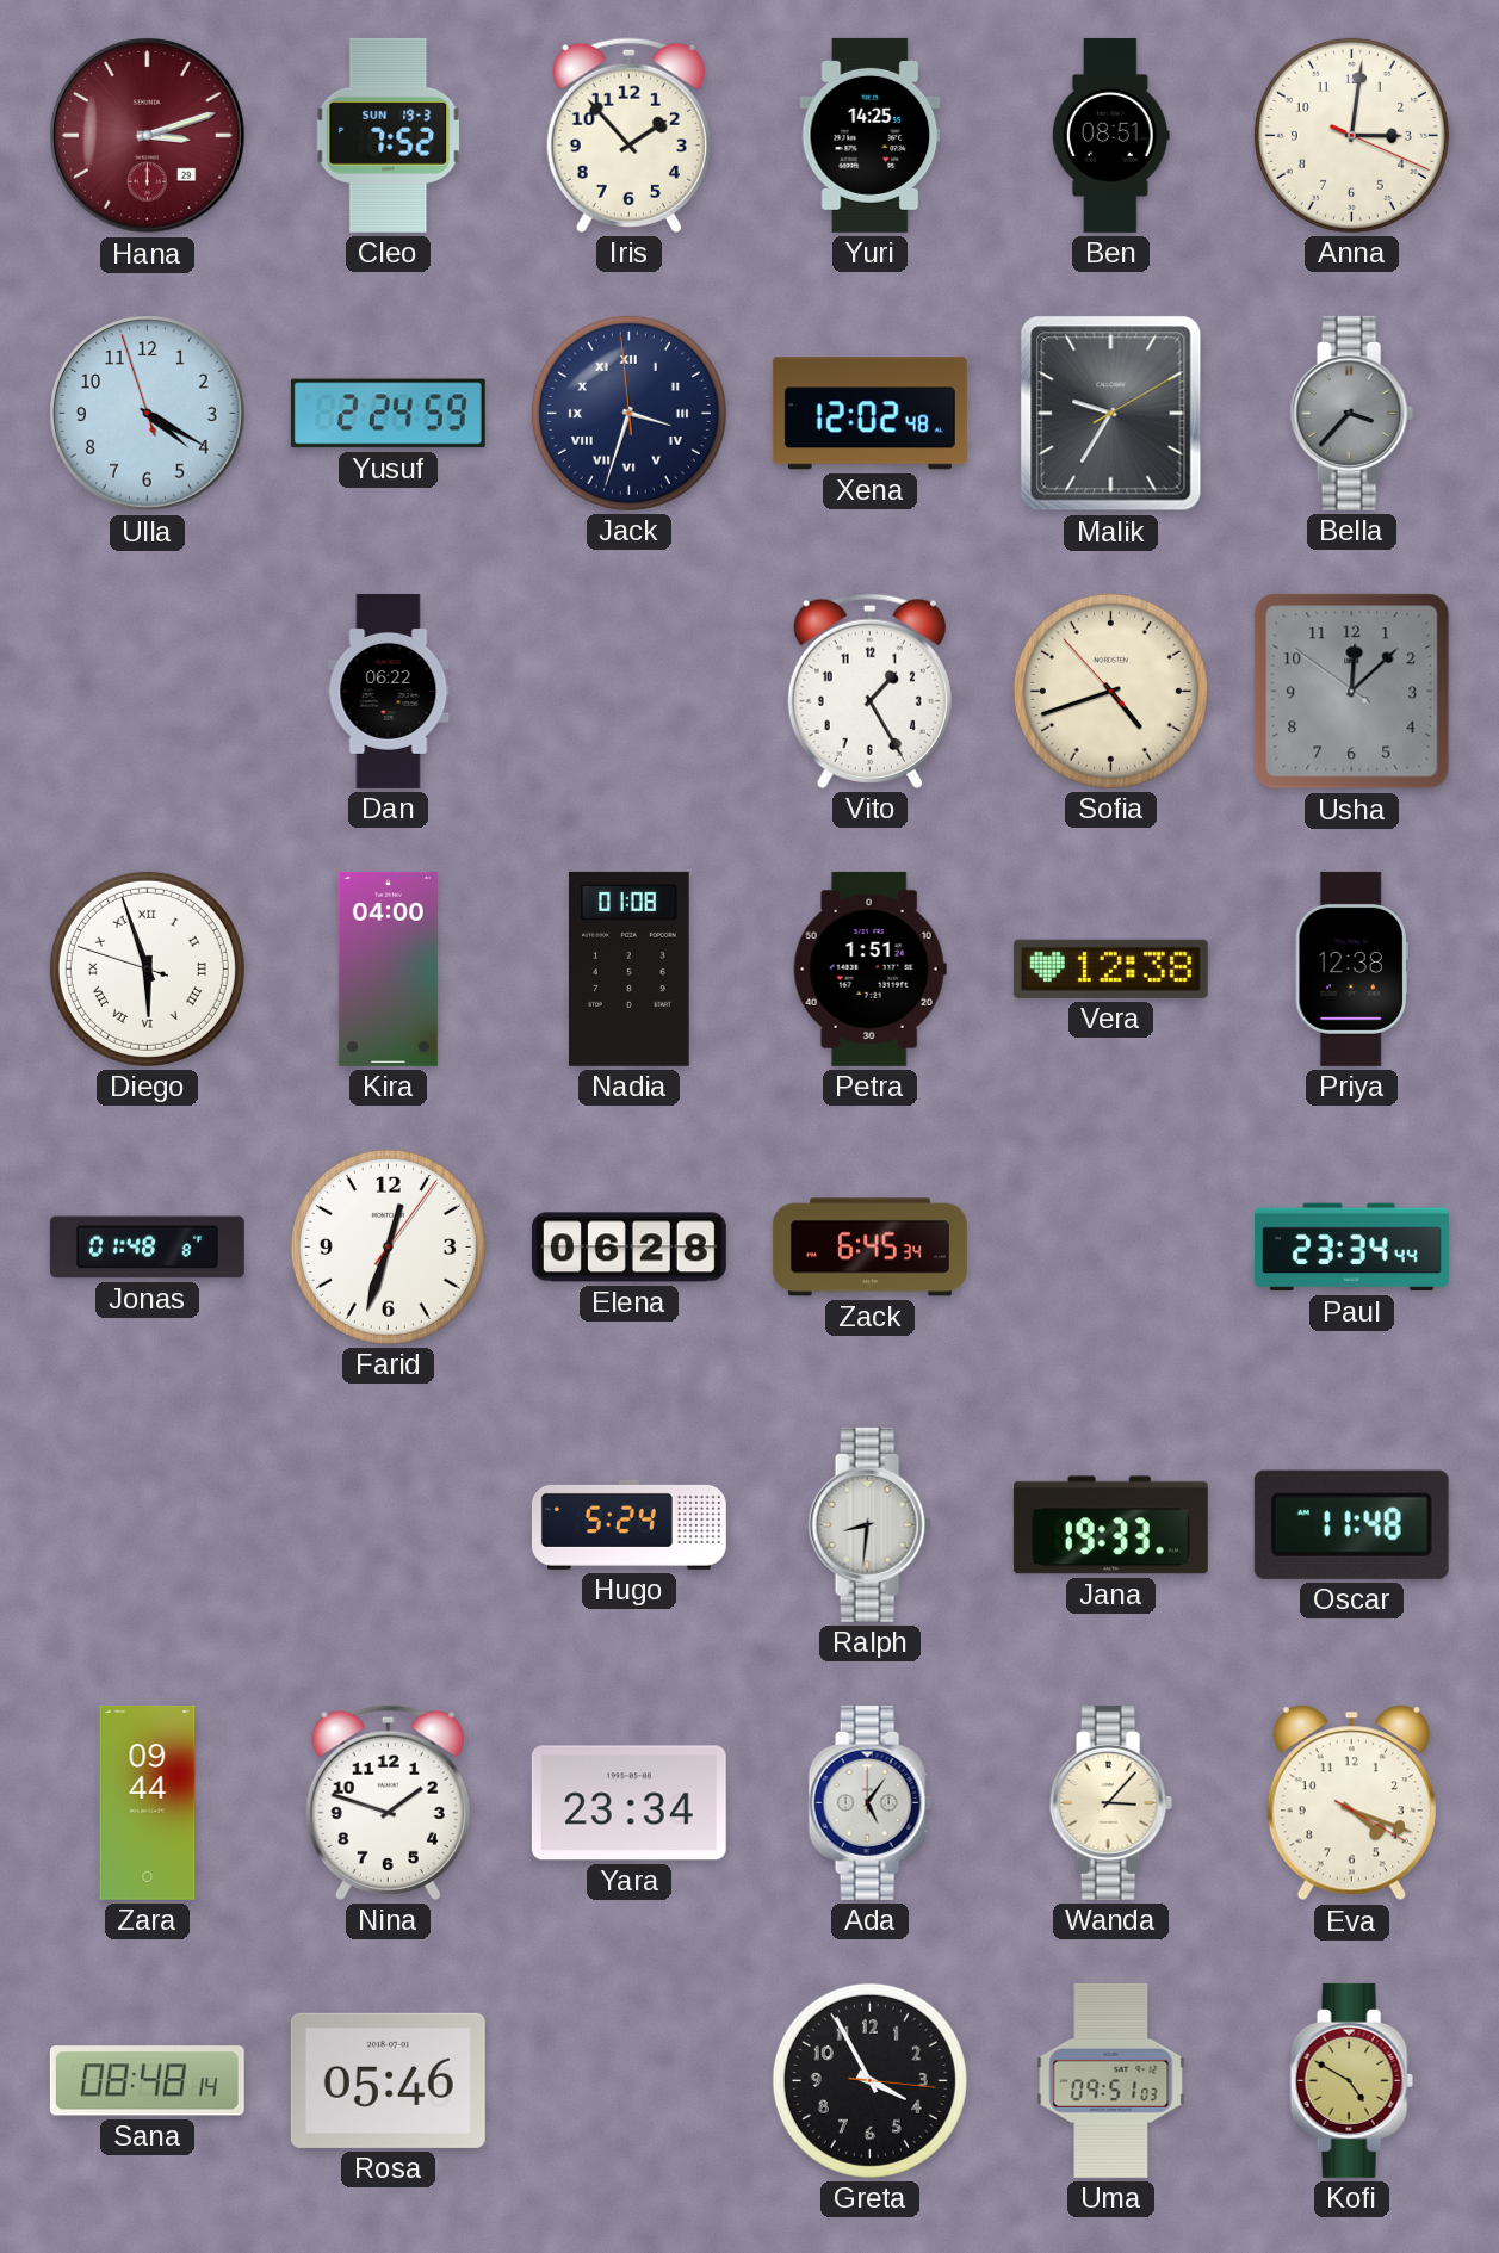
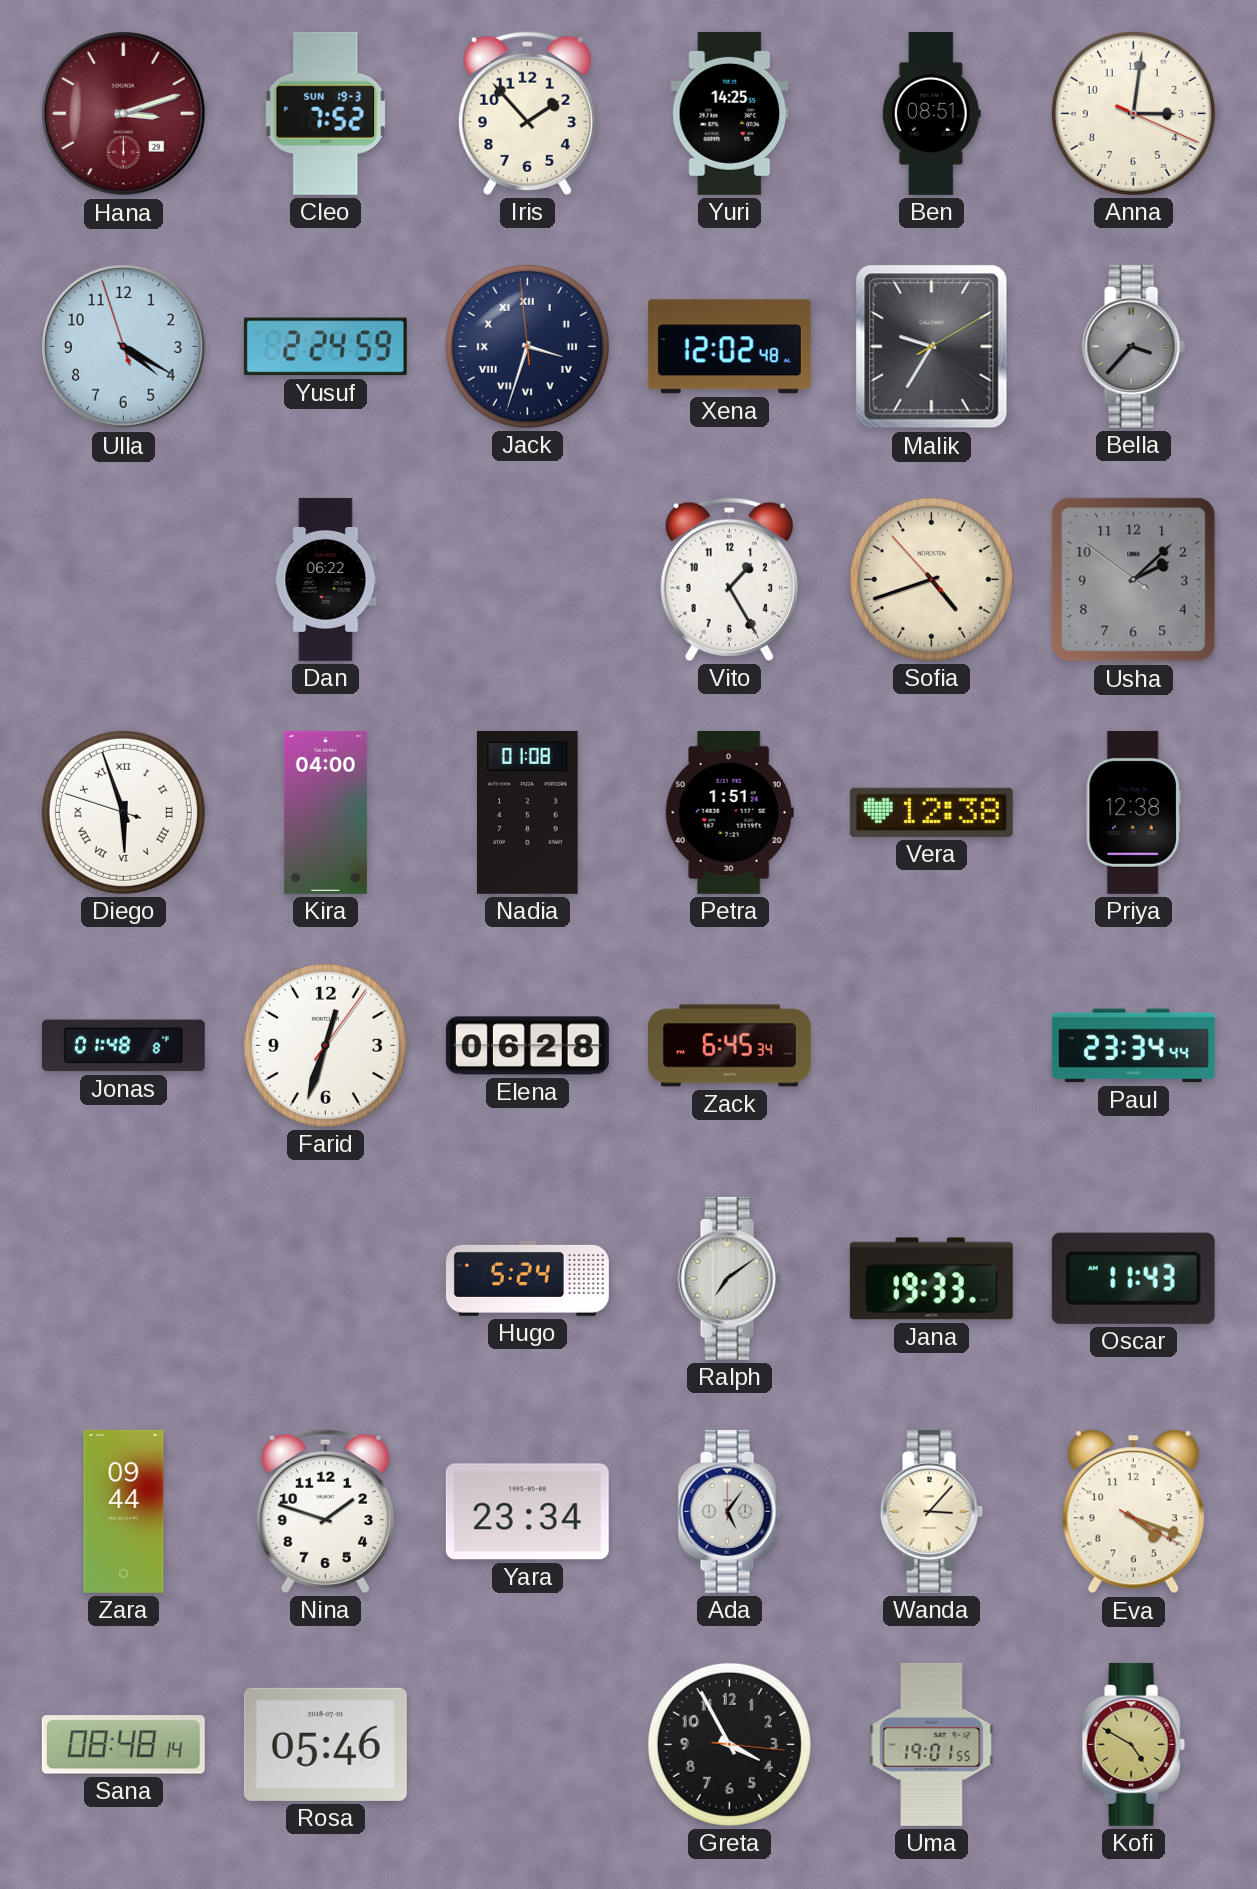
Usha: 12:07 -> 2:07
Ralph: 8:31 -> 7:09
Oscar: 11:48 -> 11:43
Uma: 09:51 -> 19:01
